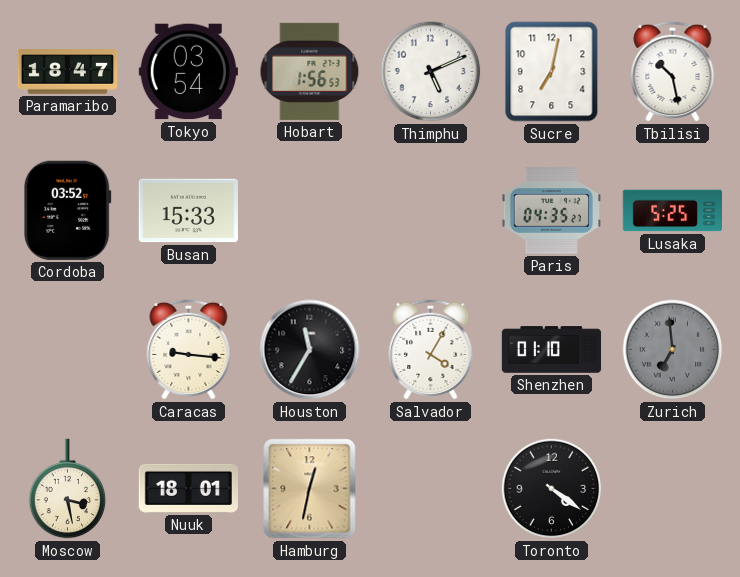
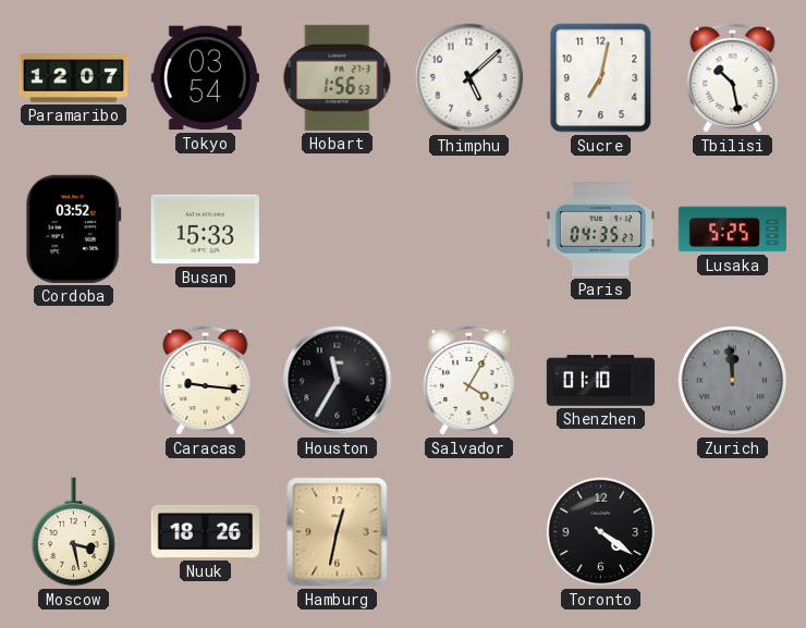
Paramaribo: 18:47 -> 12:07
Thimphu: 5:11 -> 5:08
Zurich: 6:59 -> 11:59
Nuuk: 18:01 -> 18:26
